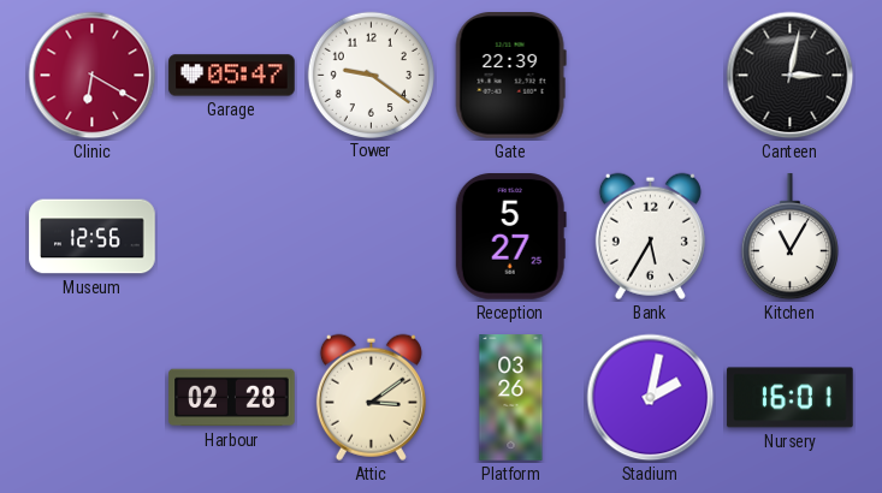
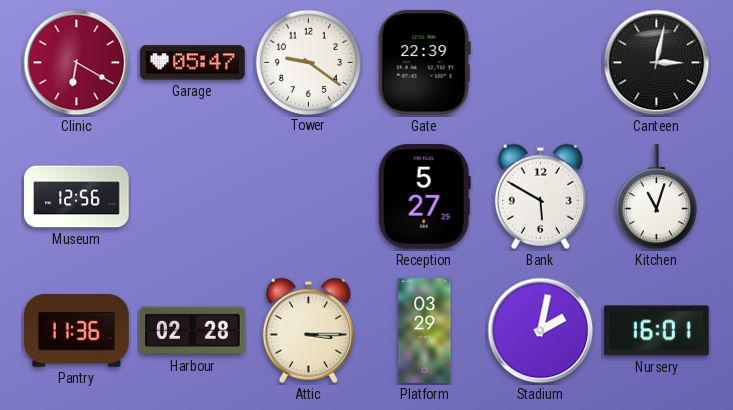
Bank: 5:35 -> 5:50
Kitchen: 11:05 -> 11:03
Pantry: none -> 11:36
Attic: 3:09 -> 3:15
Platform: 03:26 -> 03:29
